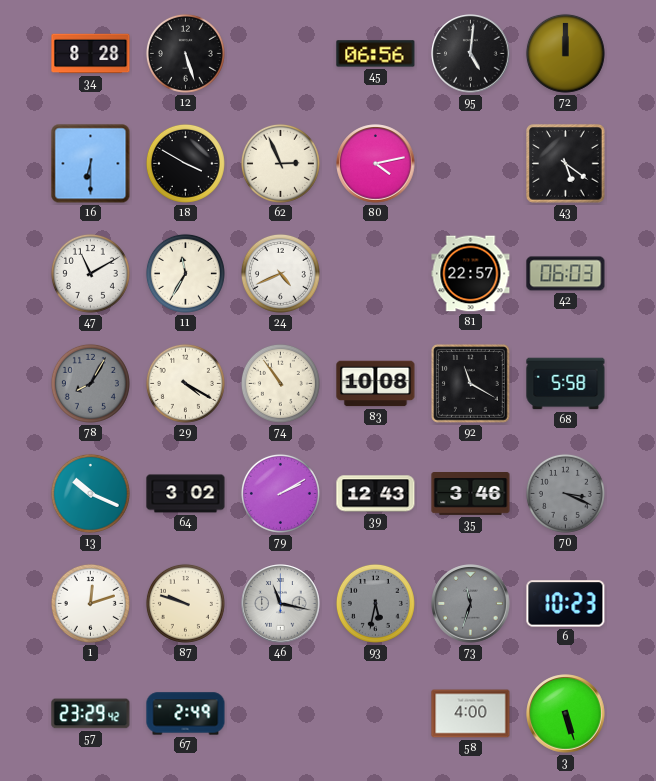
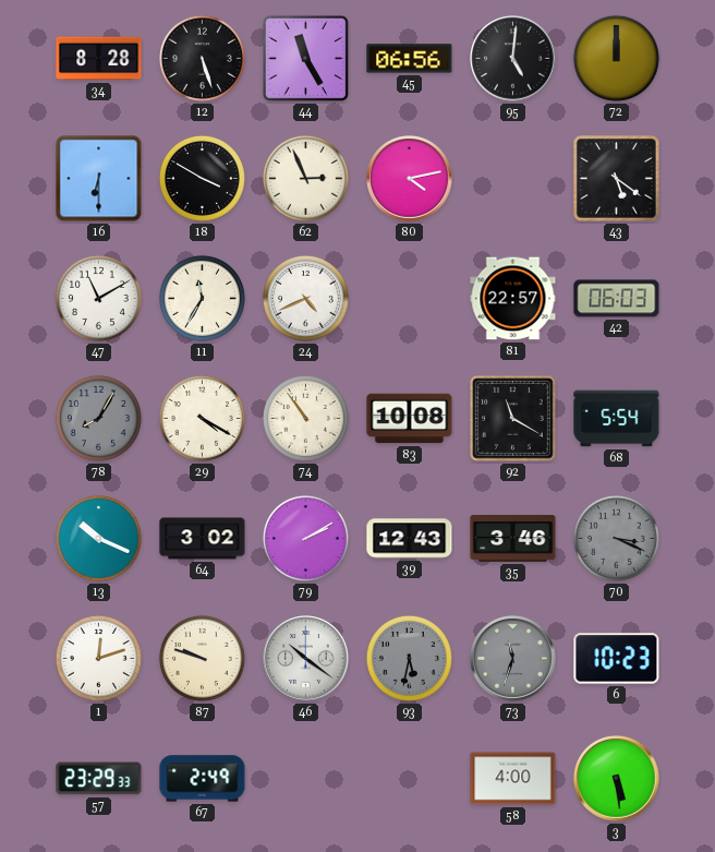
44: none -> 11:25
68: 5:58 -> 5:54
46: 11:17 -> 10:21
57: 23:29:42 -> 23:29:33
3: 5:27 -> 5:29
